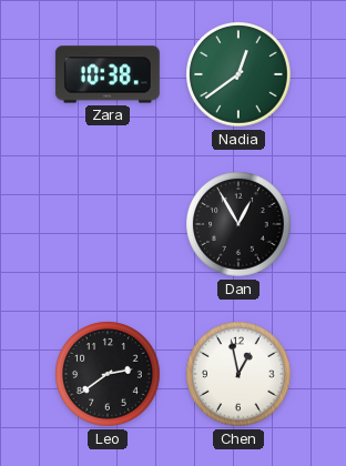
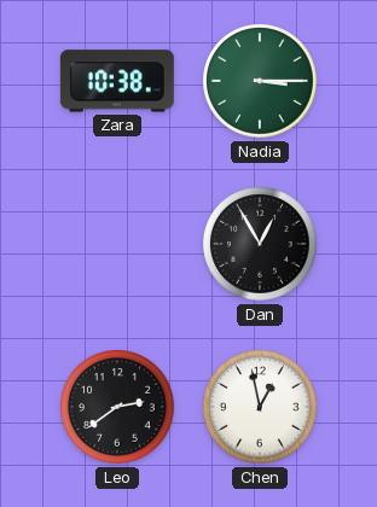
Nadia: 12:39 -> 3:15
